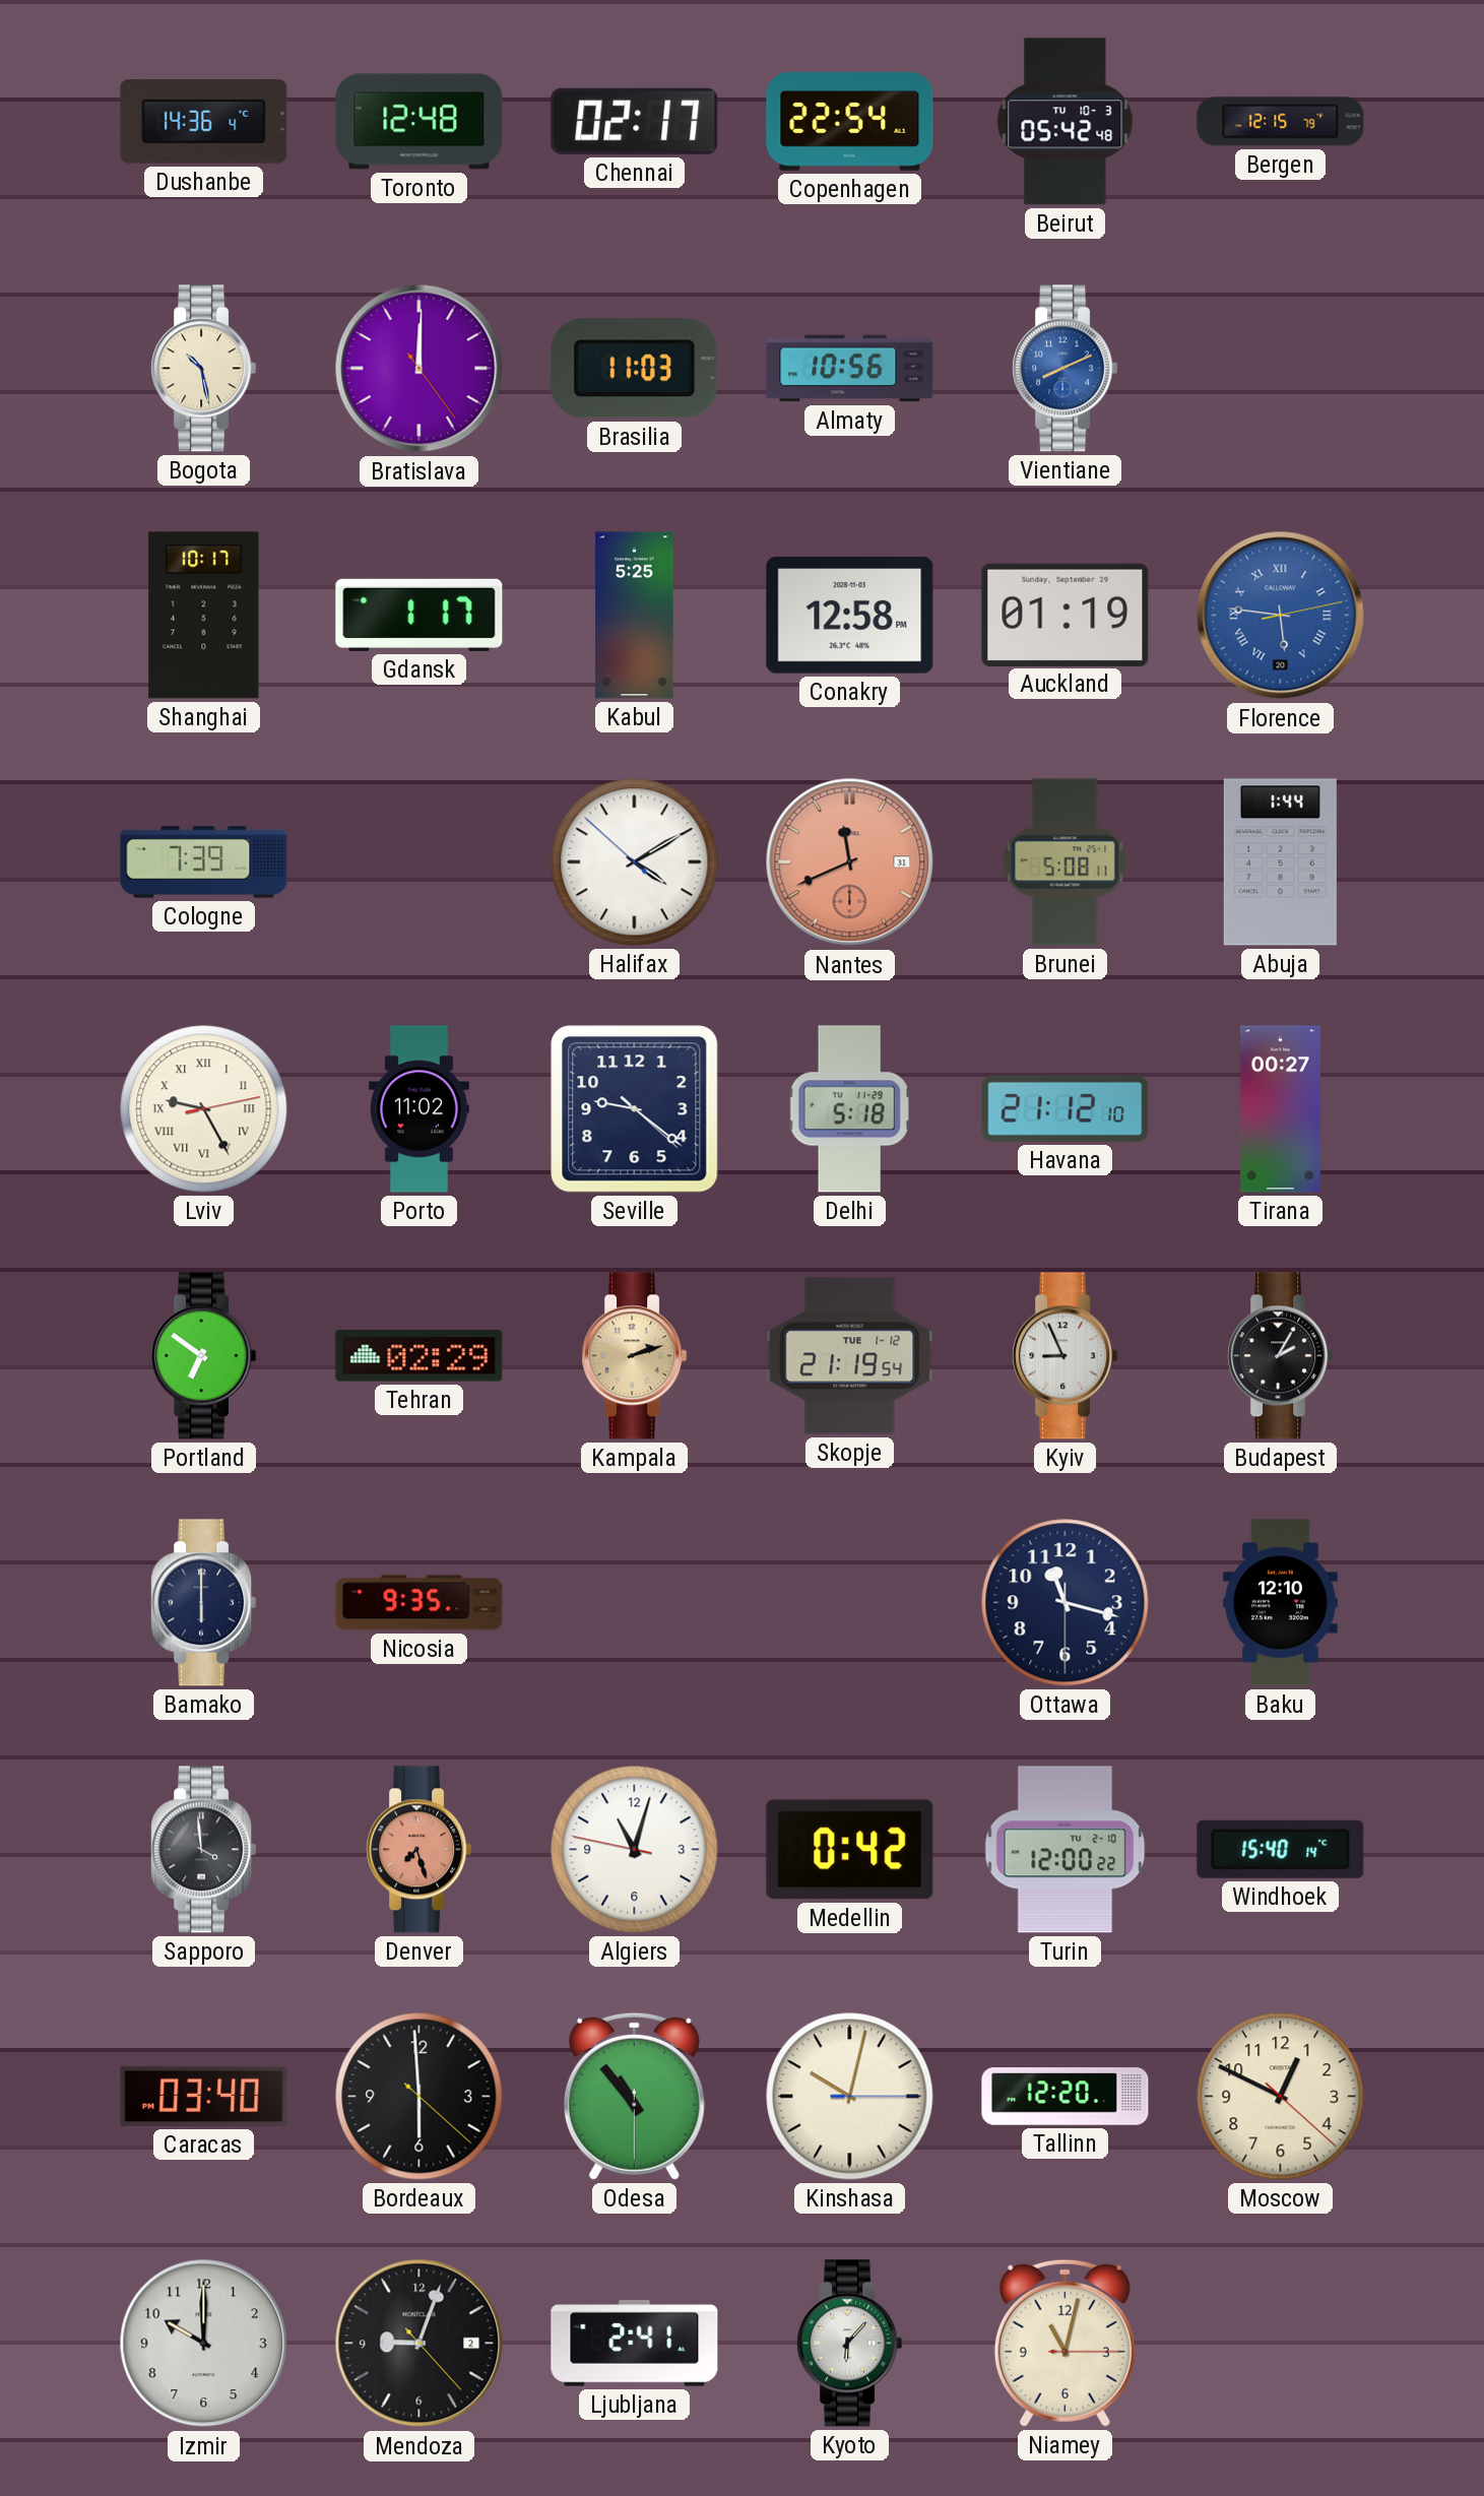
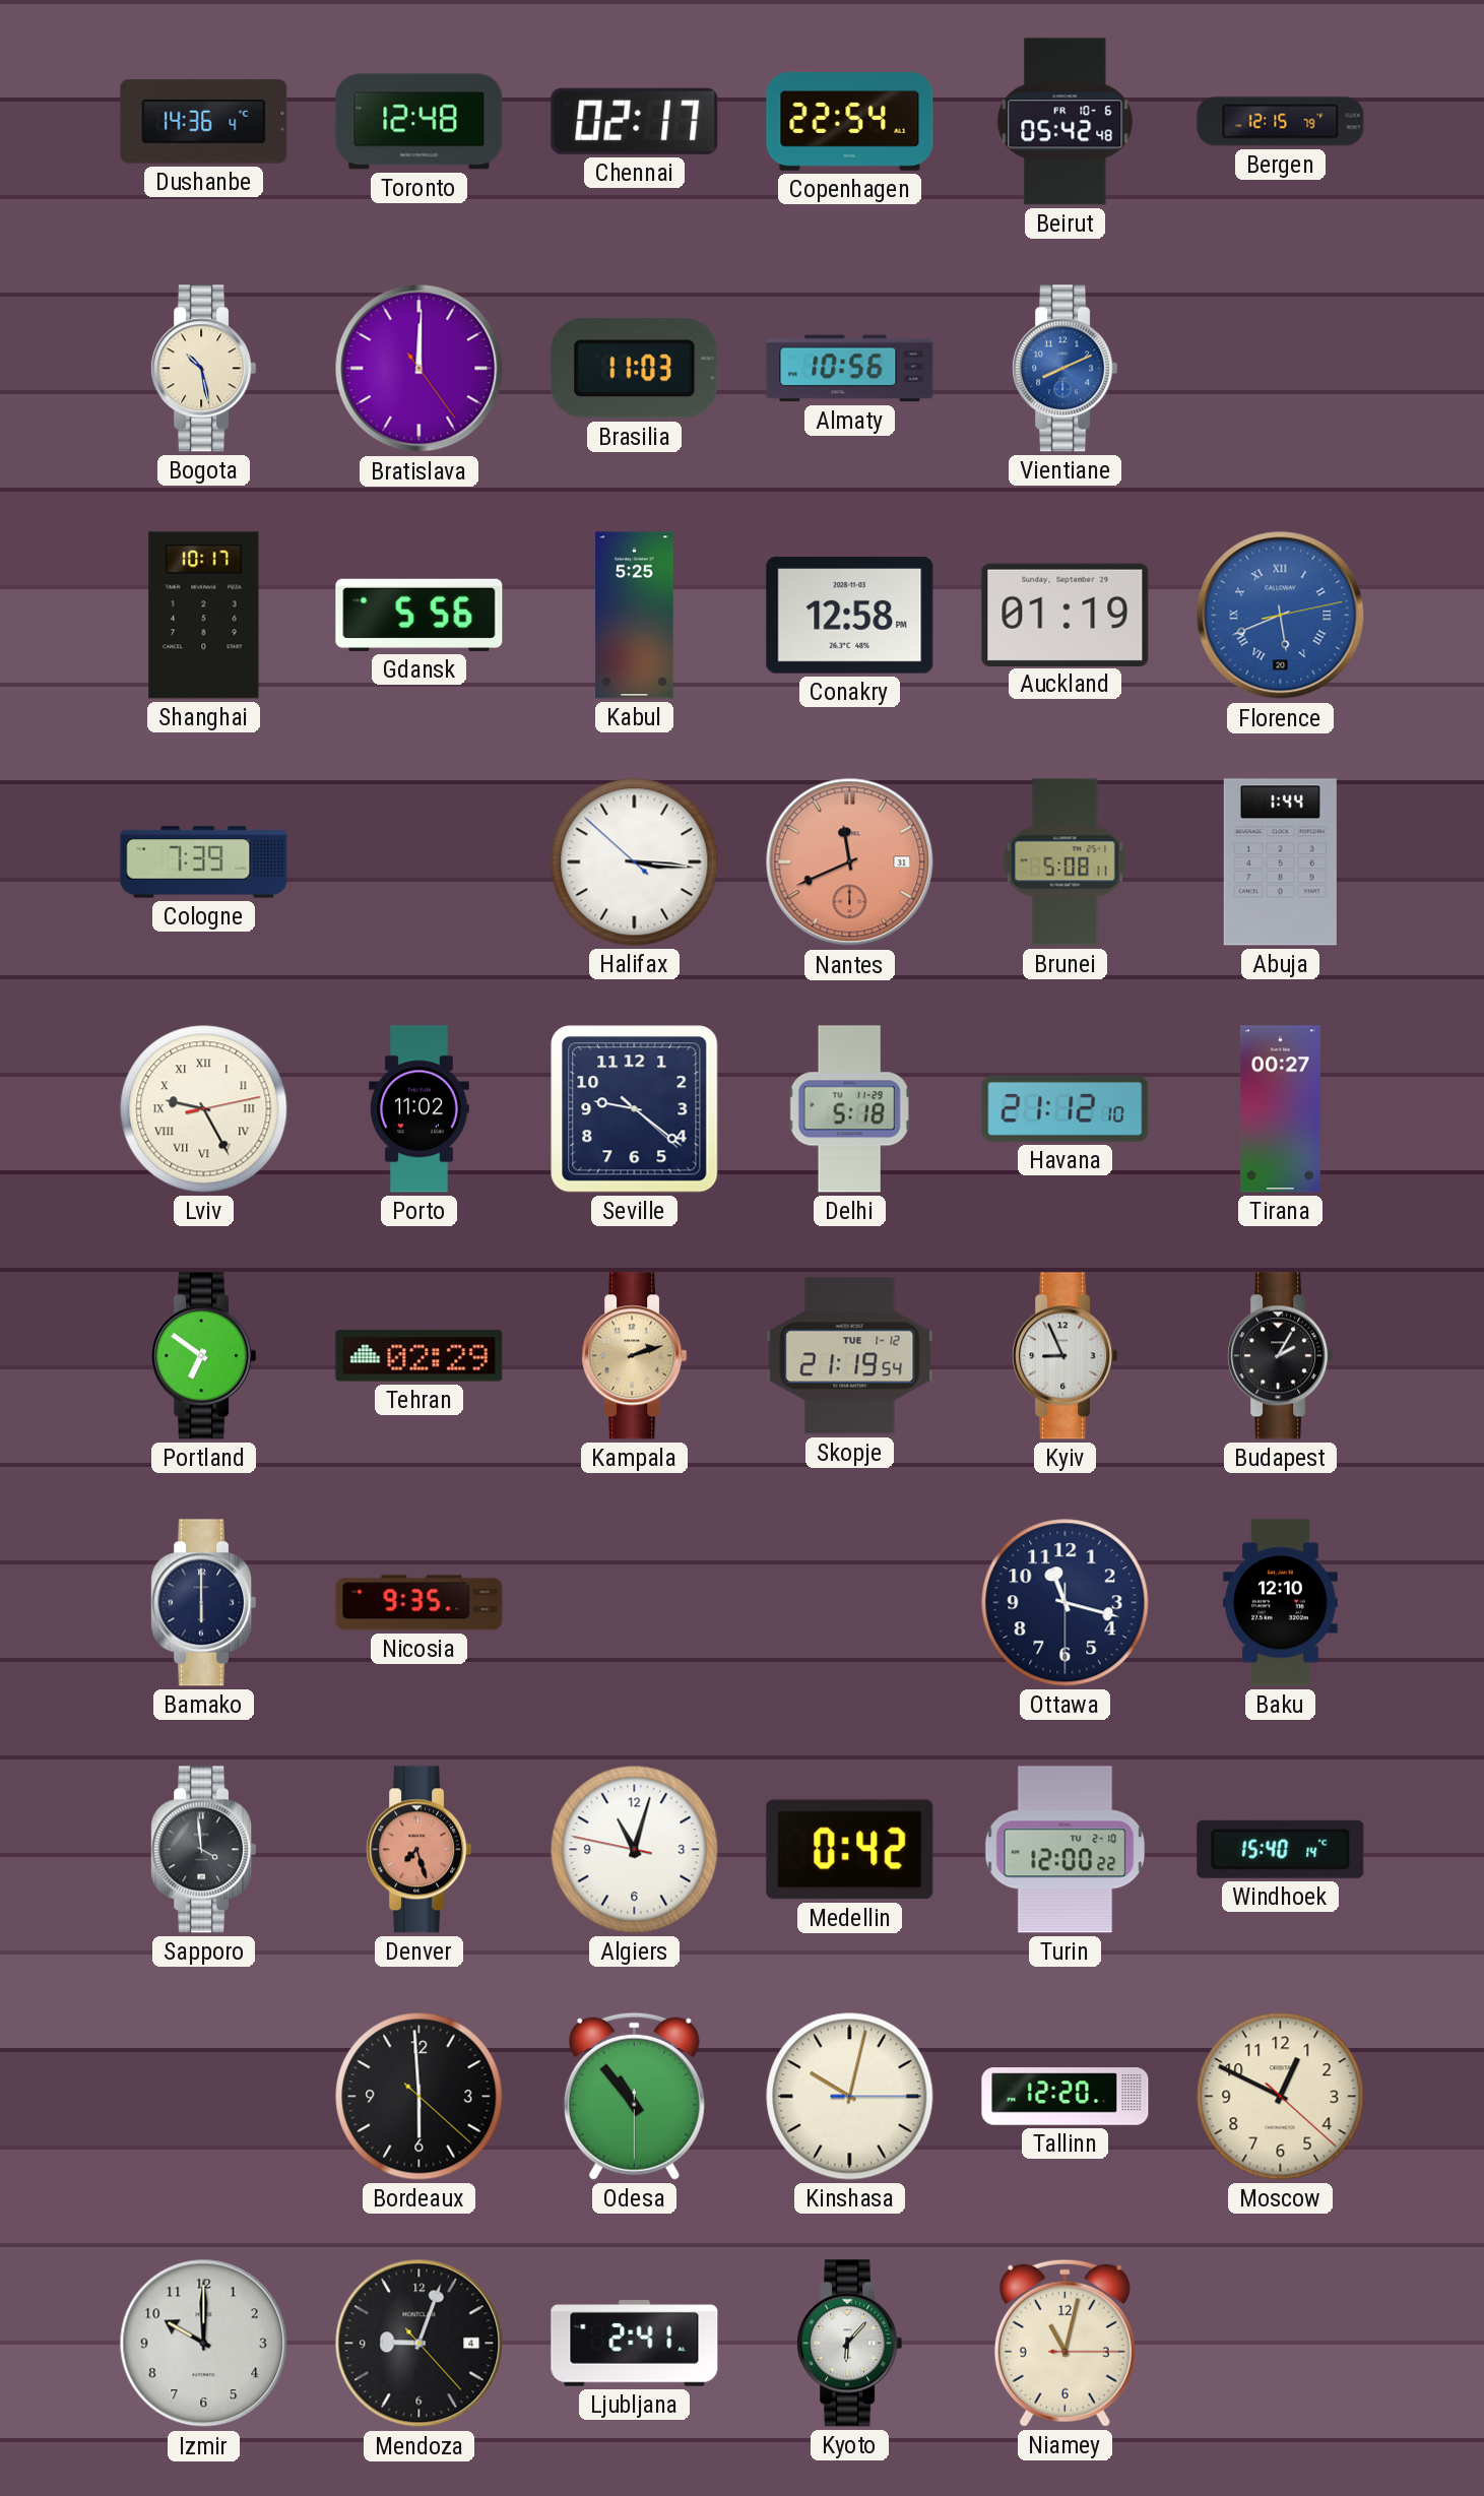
Beirut date: TU 10-3 -> FR 10-6
Gdansk: 1:17 -> 5:56
Florence: 5:46 -> 5:41
Halifax: 4:09 -> 3:15
Caracas: 03:40 -> none
Mendoza date: 2 -> 4
